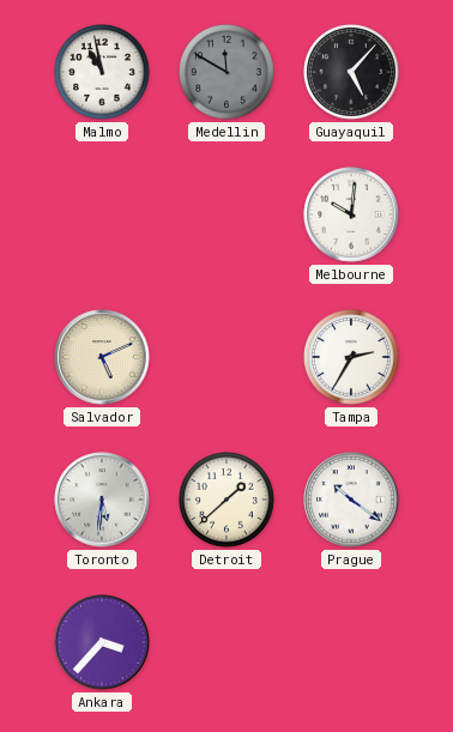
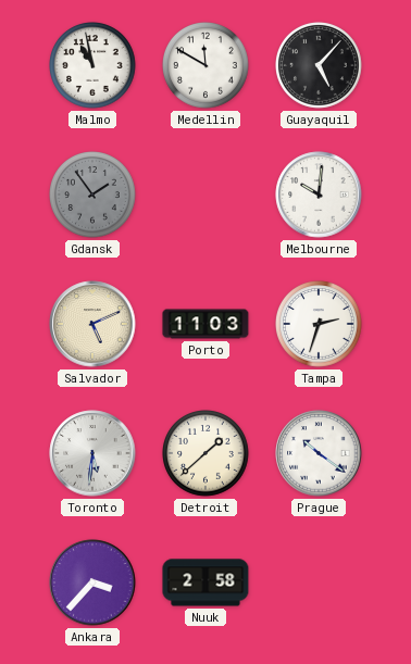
Medellin dial: grey -> white
Gdansk: none -> 1:54
Porto: none -> 11:03
Tampa: 2:35 -> 2:33
Nuuk: none -> 2:58
